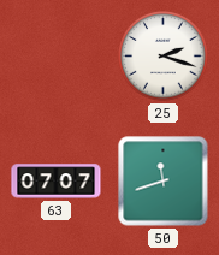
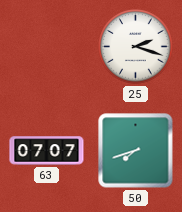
50: 11:42 -> 7:42
